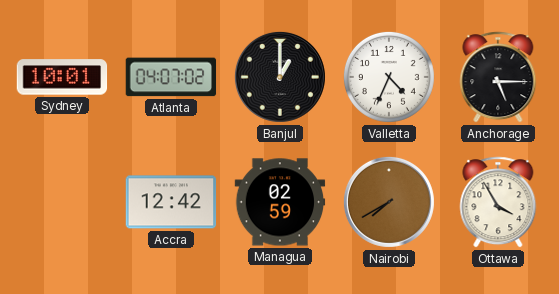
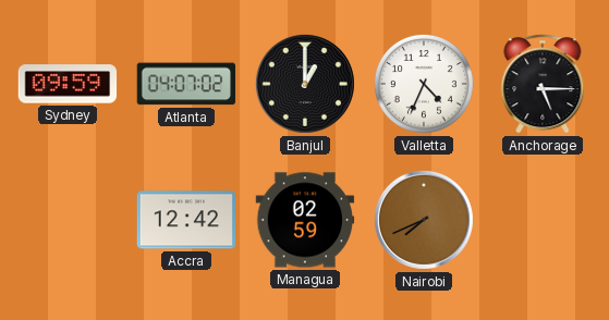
Sydney: 10:01 -> 09:59
Nairobi: 7:40 -> 7:41
Ottawa: 3:55 -> none
